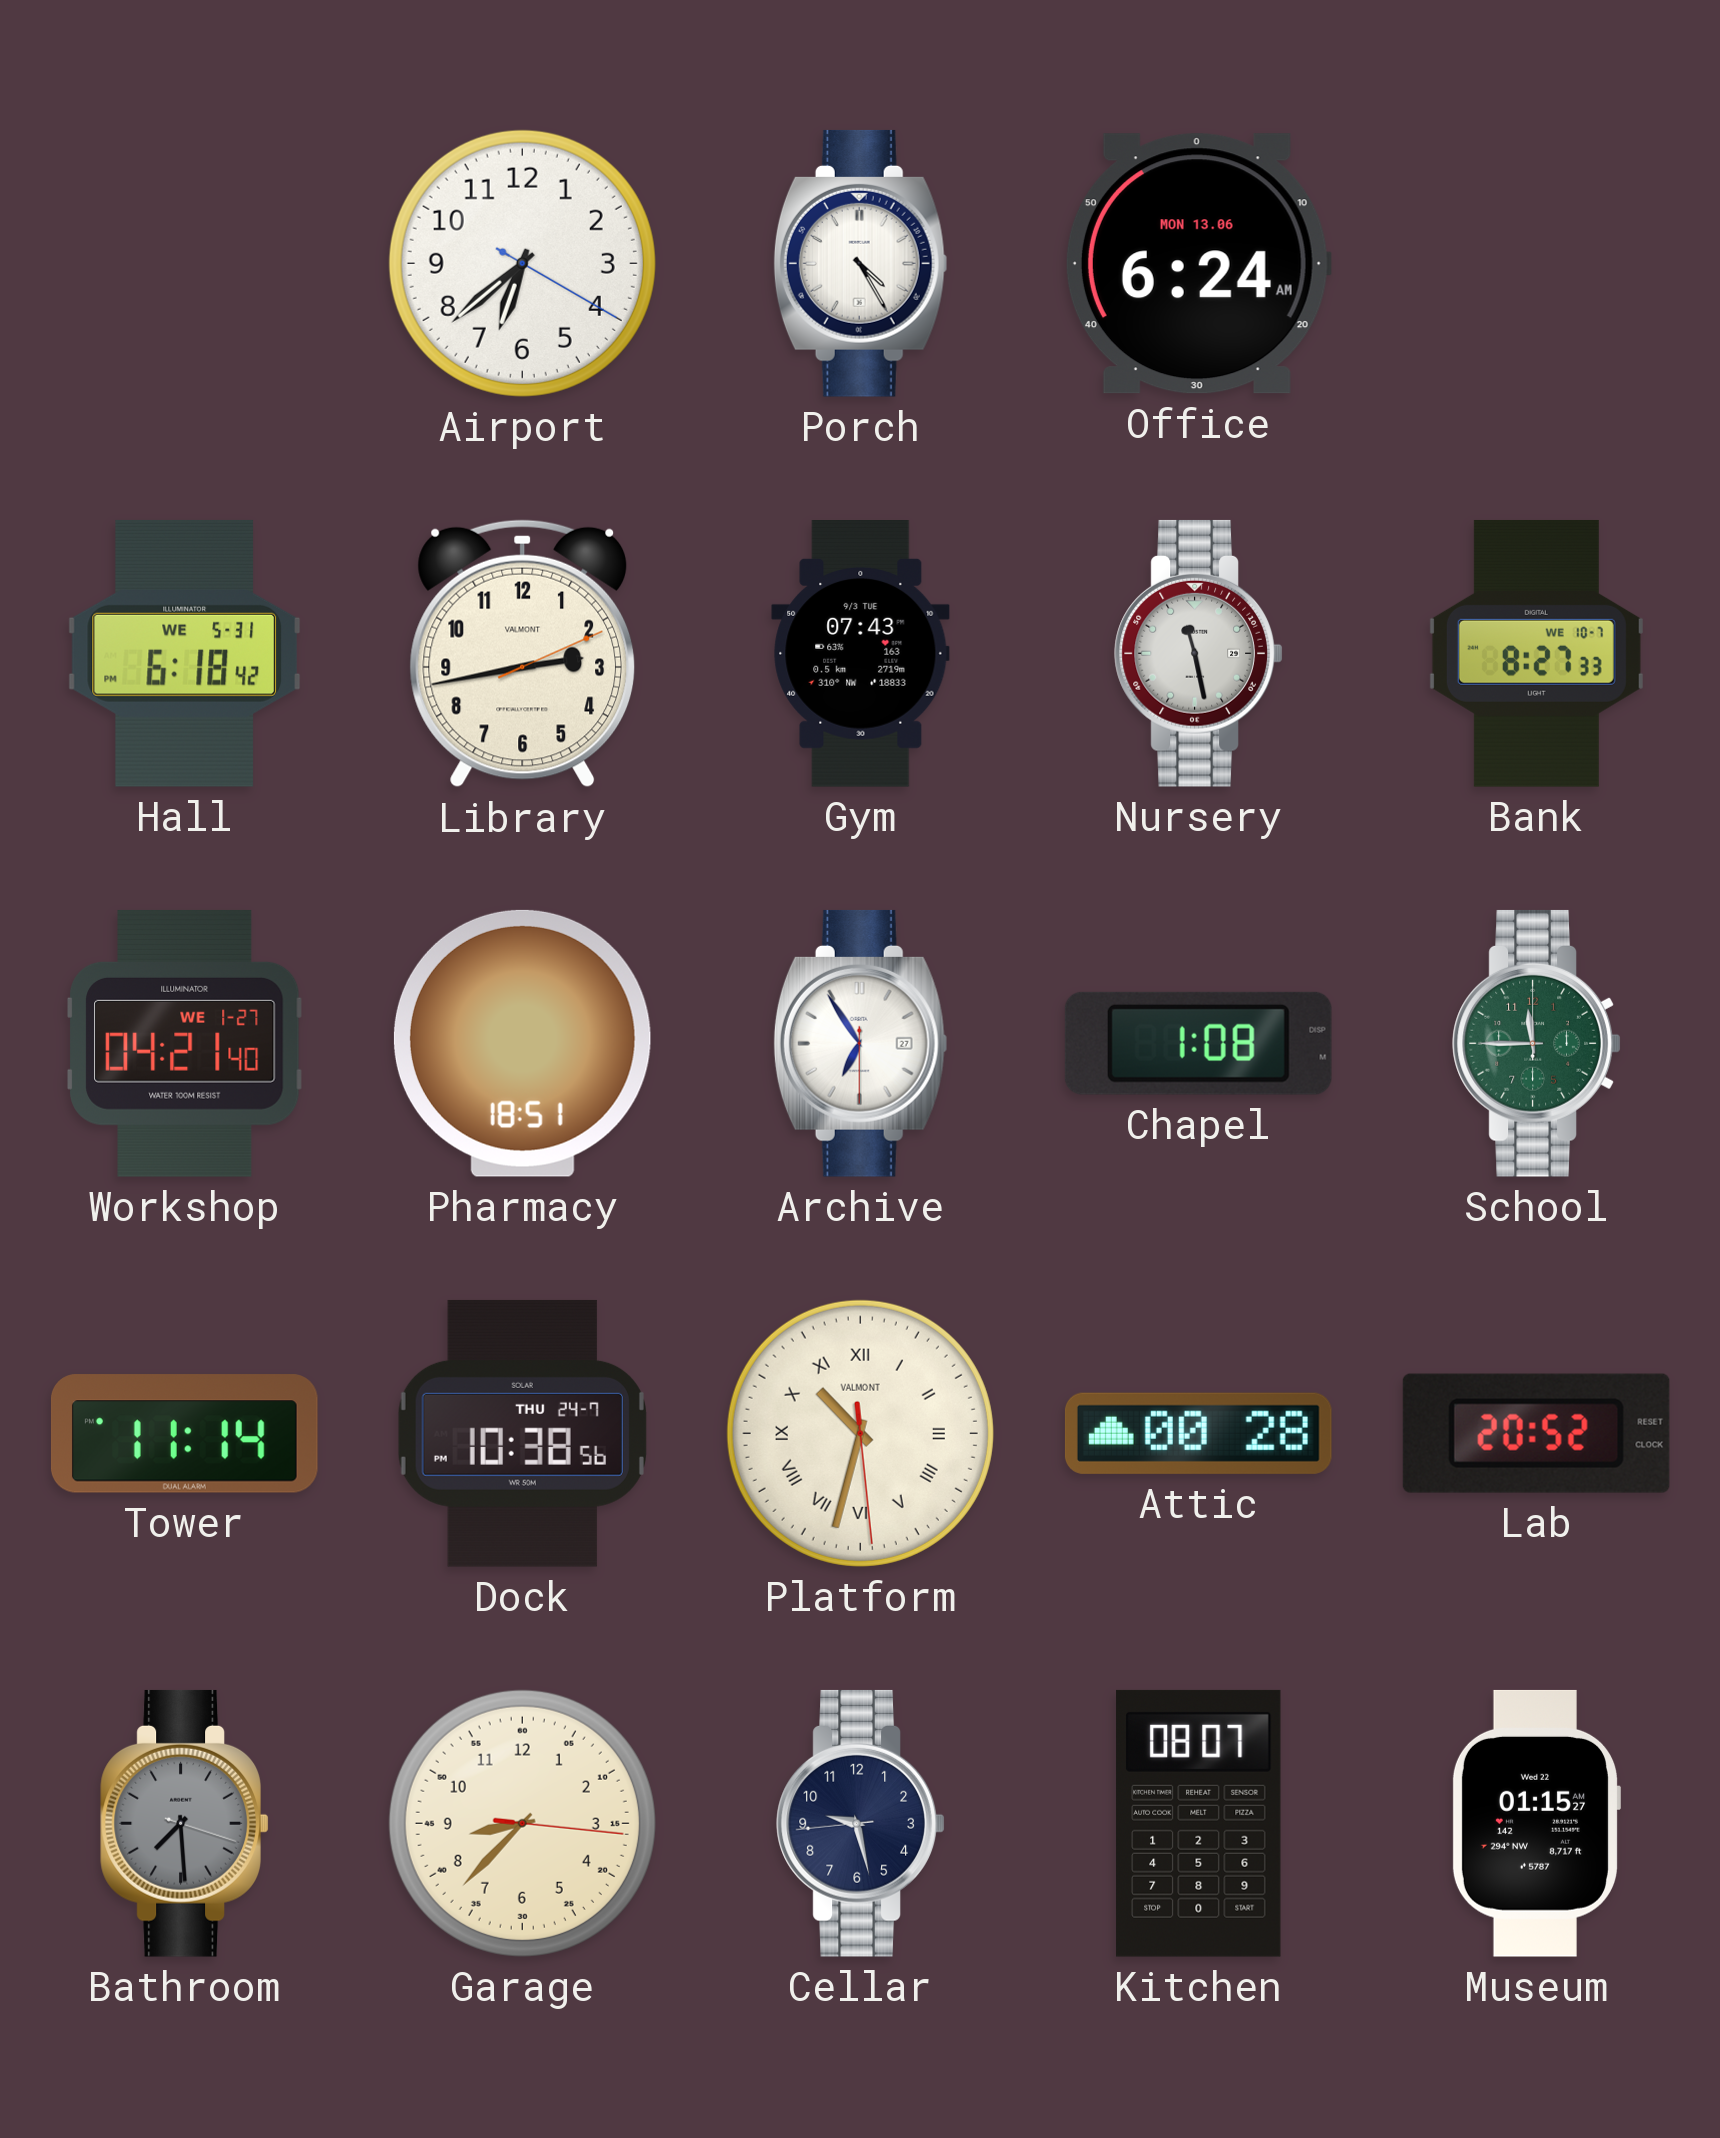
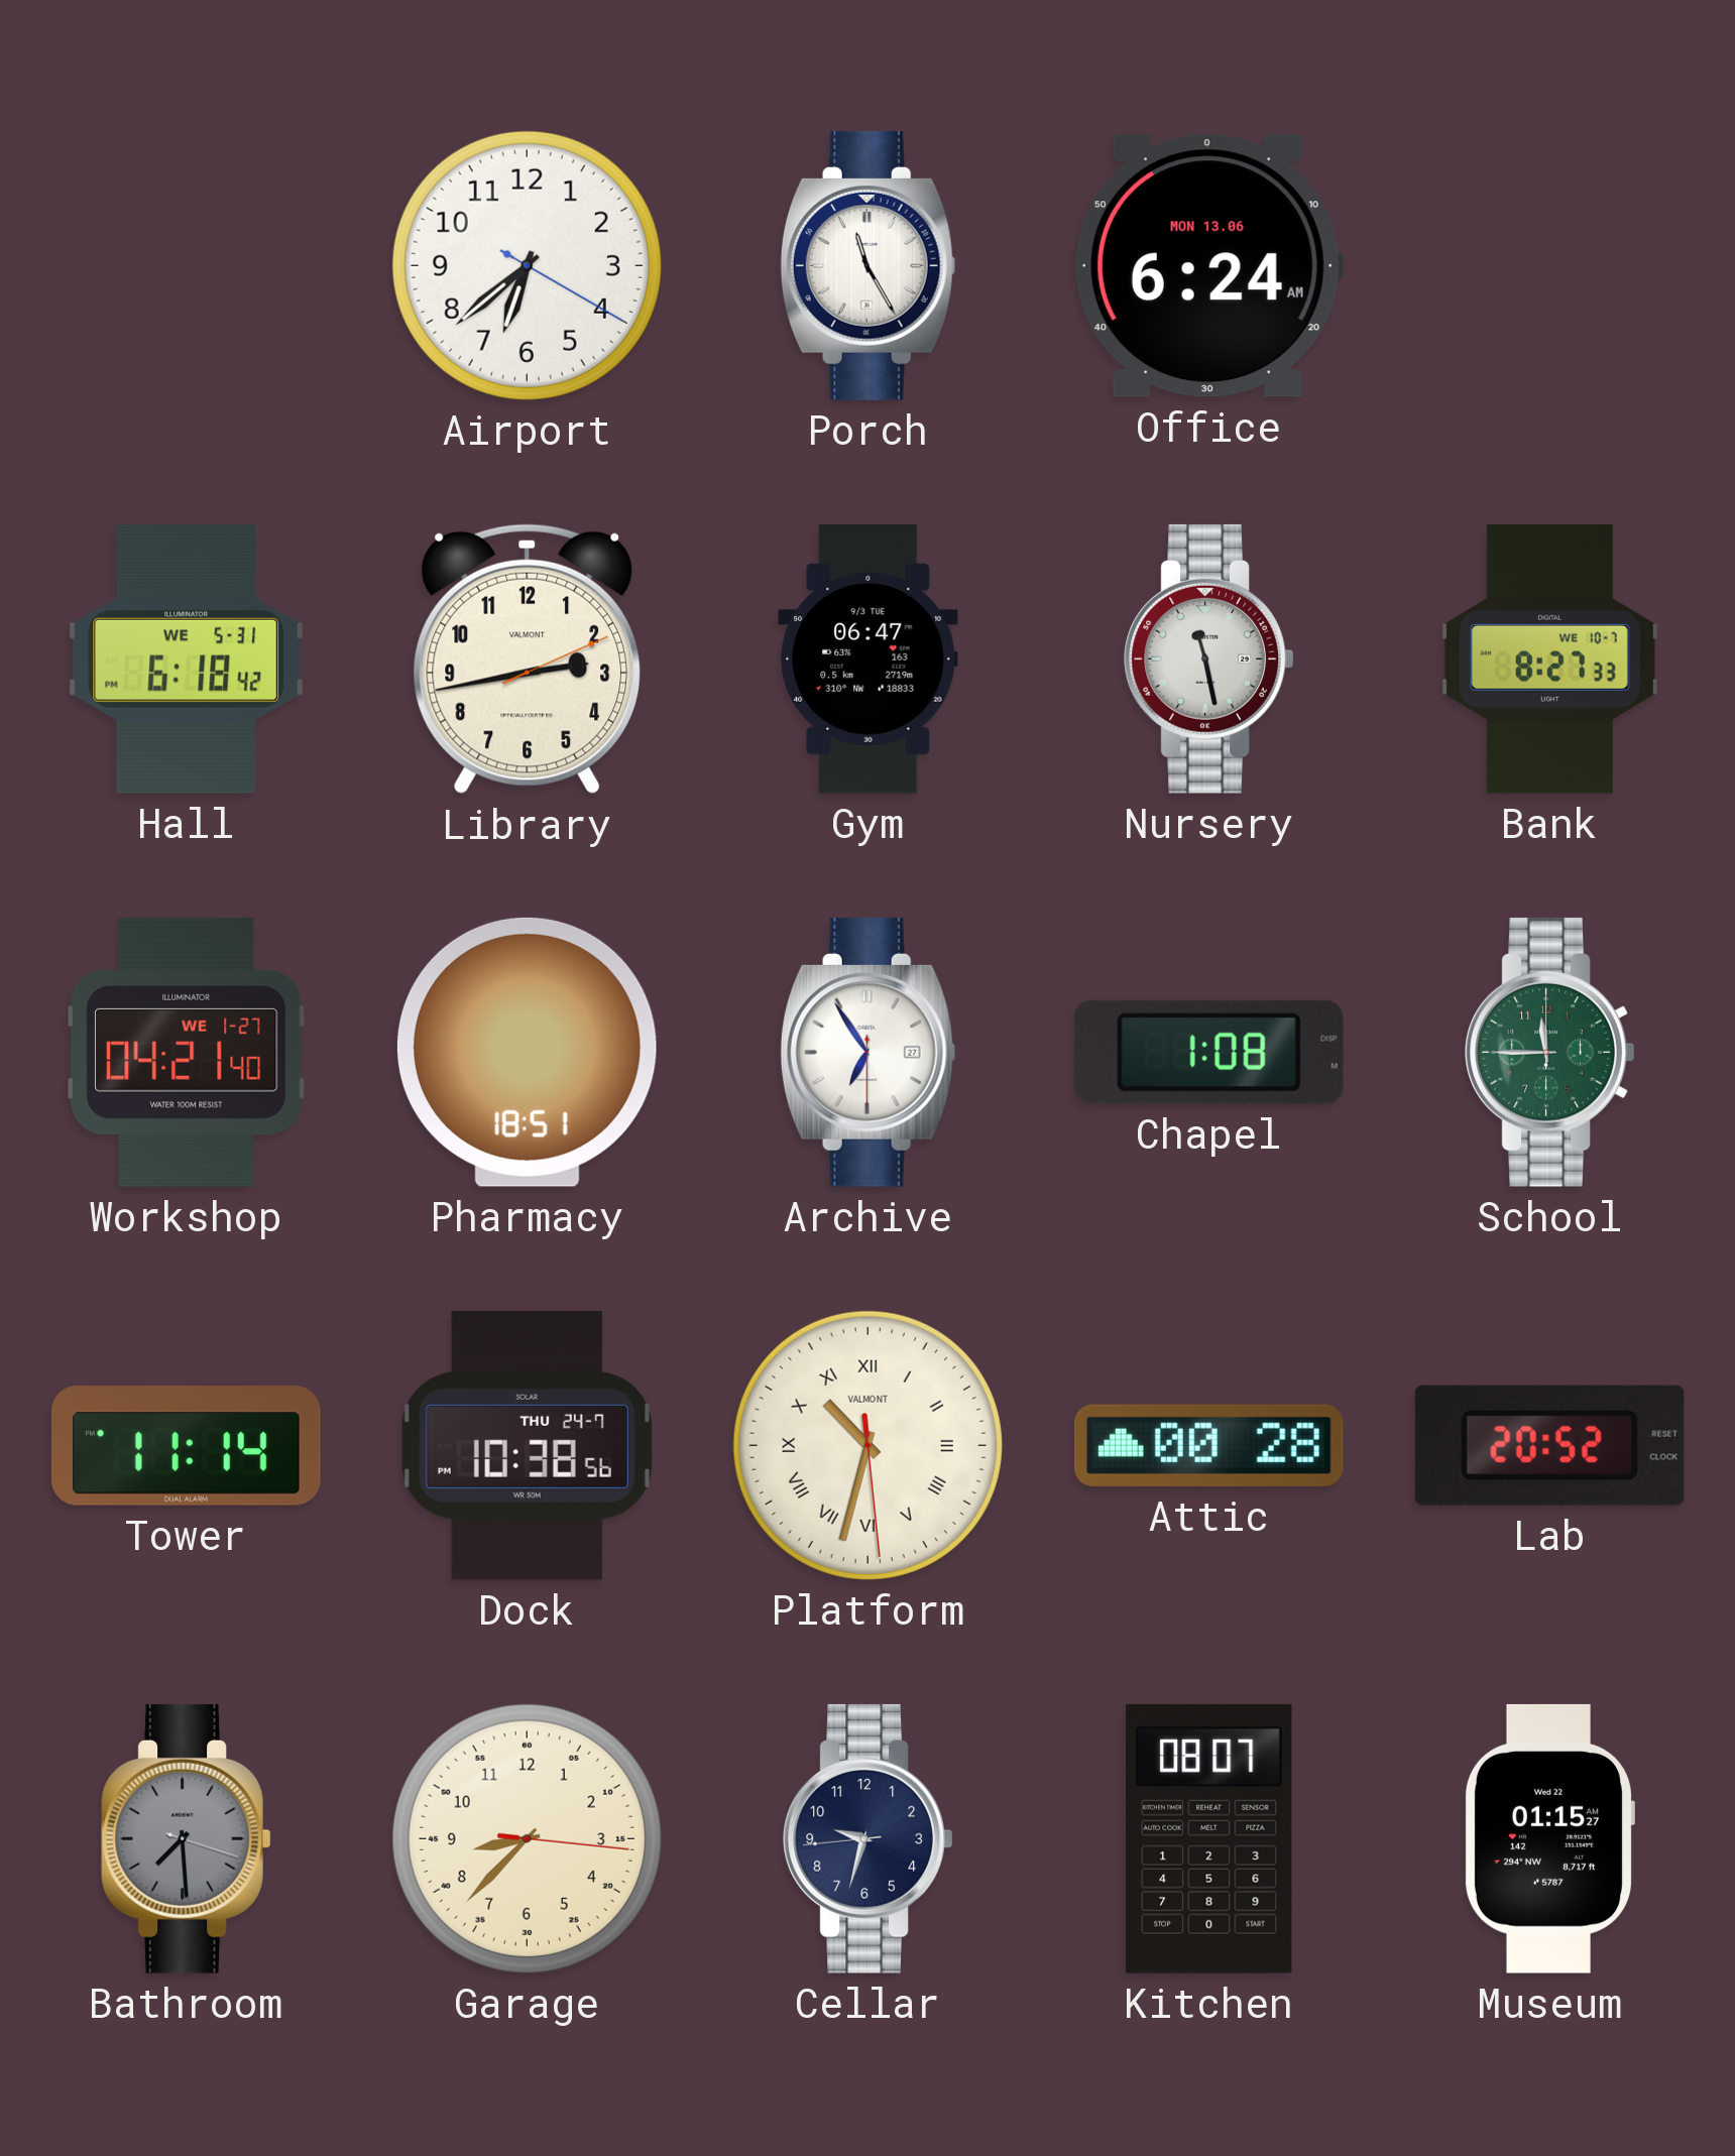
Porch: 4:25 -> 11:25
Gym: 07:43 -> 06:47
Cellar: 9:27 -> 9:32
